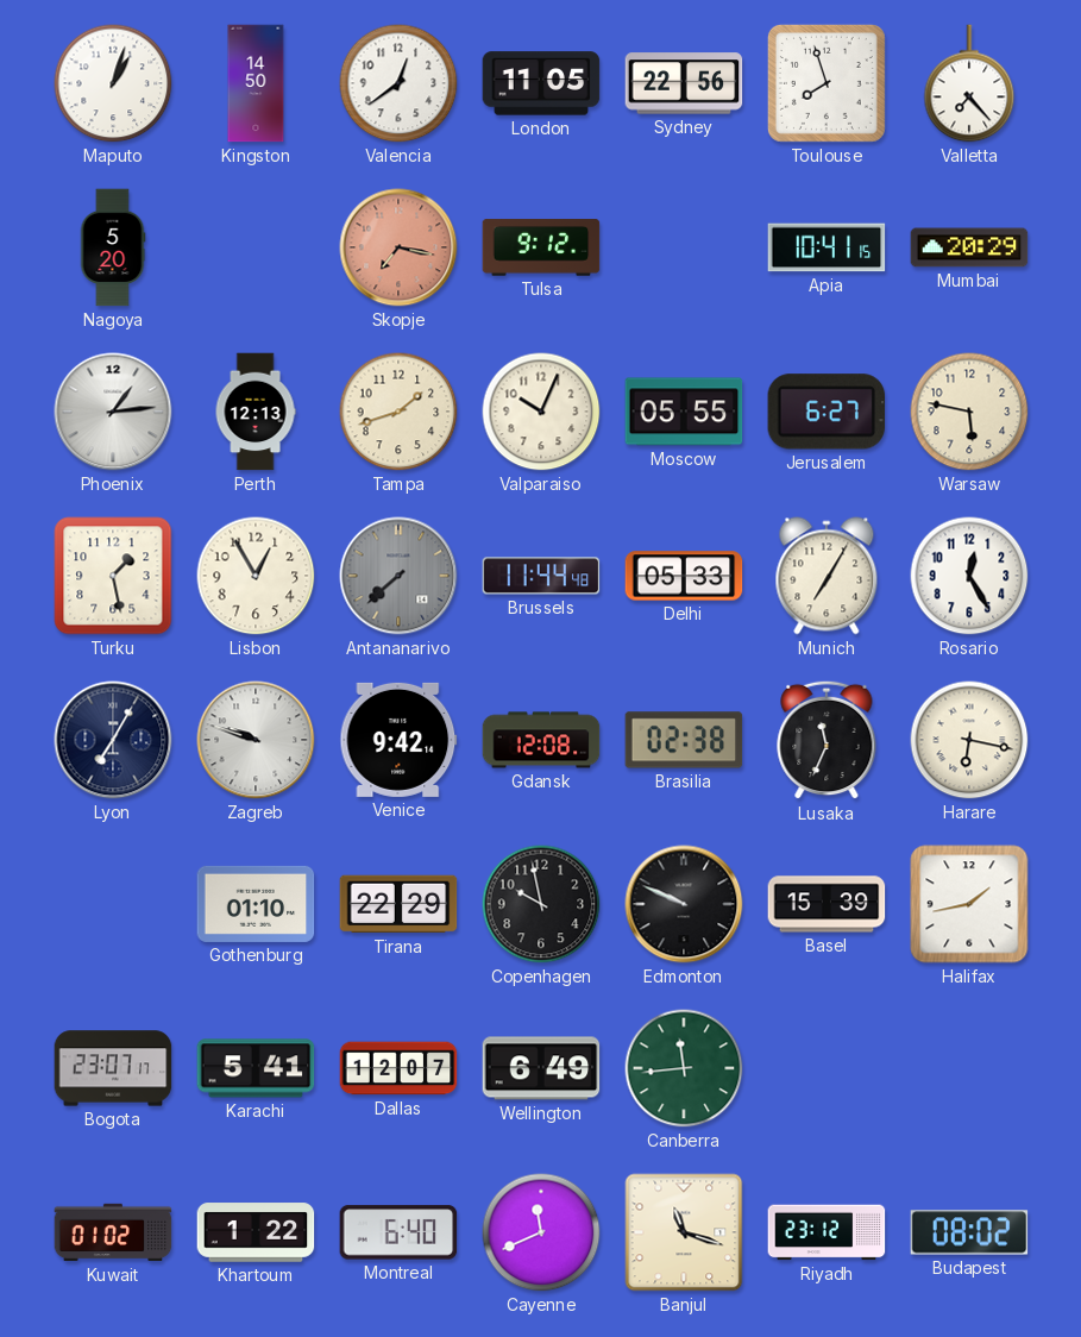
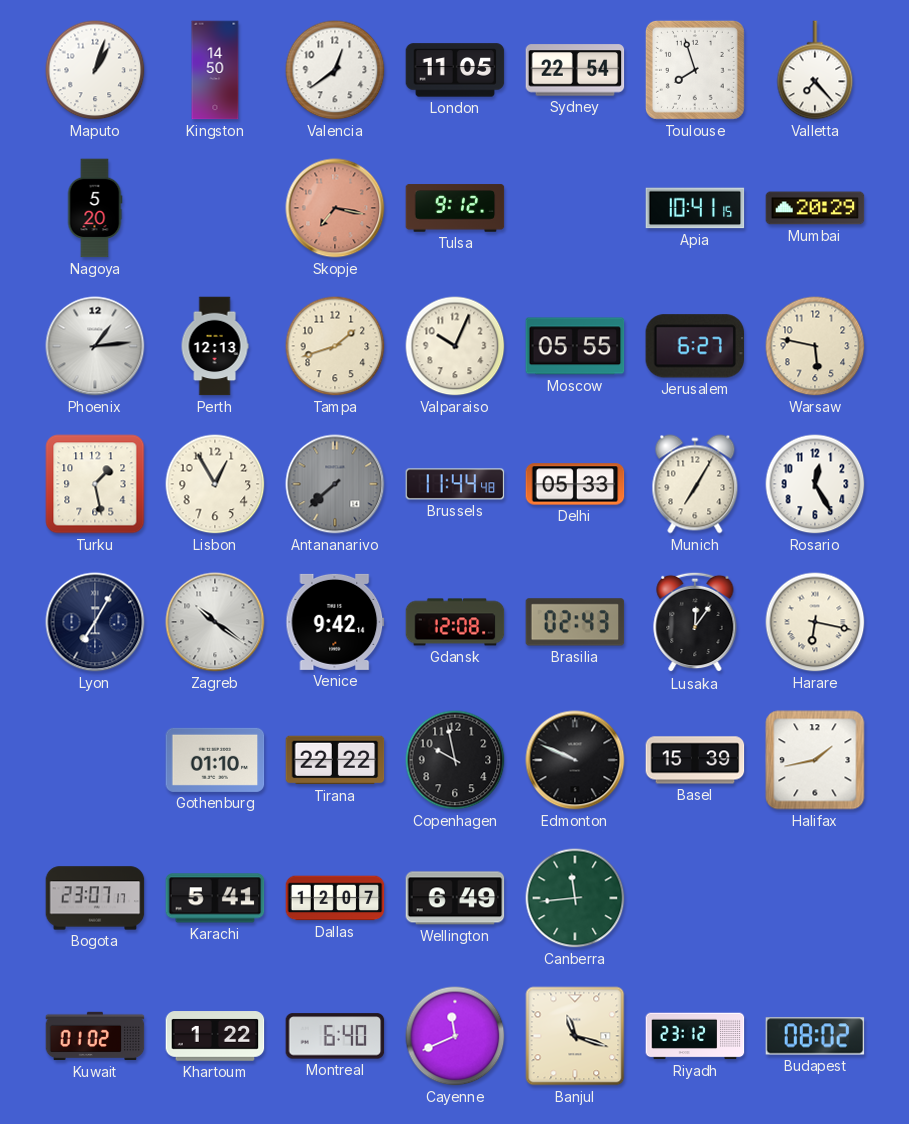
Sydney: 22:56 -> 22:54
Zagreb: 9:48 -> 10:21
Brasilia: 02:38 -> 02:43
Lusaka: 11:34 -> 12:06
Tirana: 22:29 -> 22:22
